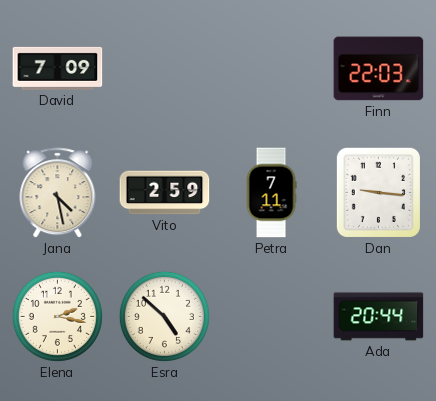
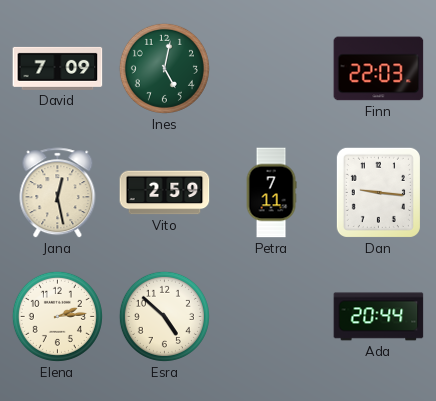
Ines: none -> 5:02
Jana: 4:28 -> 12:28
Elena: 2:17 -> 2:14
